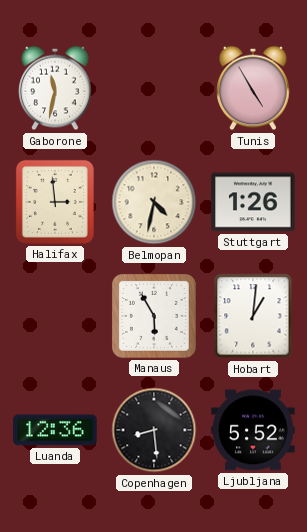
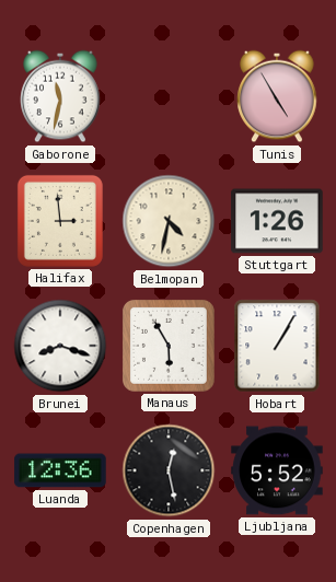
Brunei: none -> 8:18
Hobart: 1:01 -> 1:05
Copenhagen: 8:29 -> 12:28
